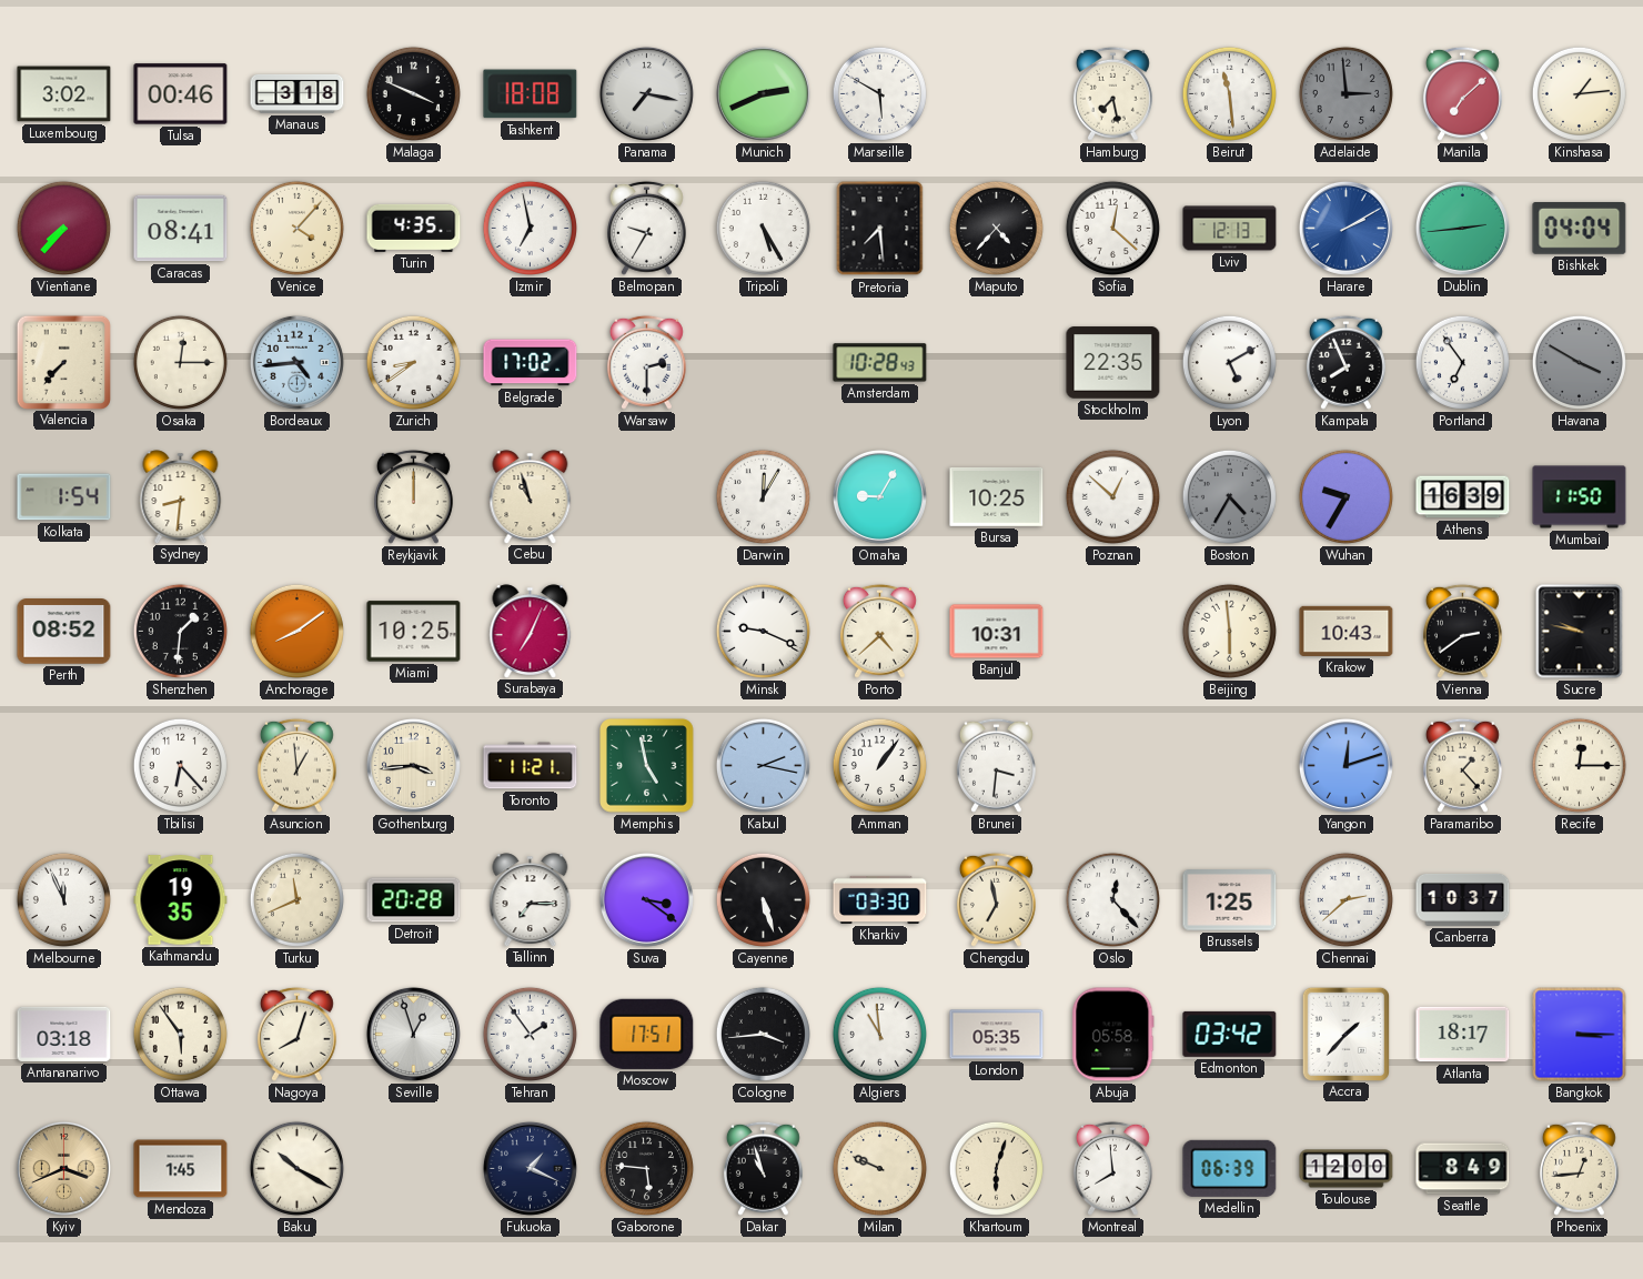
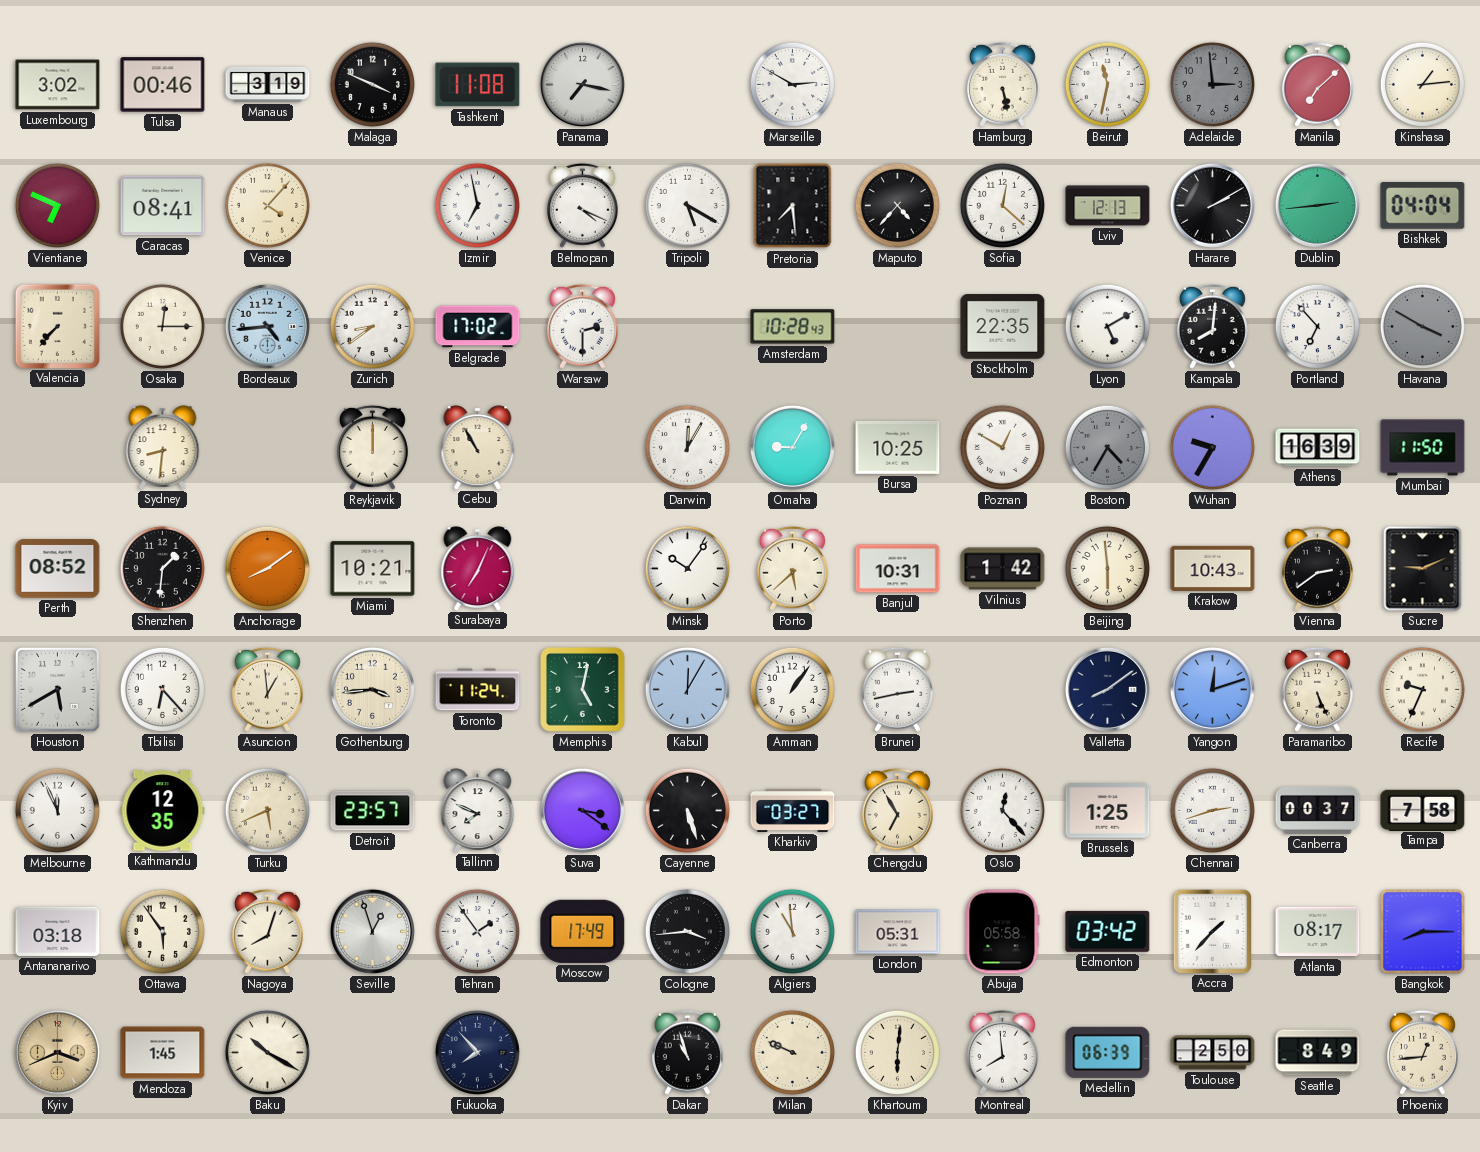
Manaus: 3:18 -> 3:19
Tashkent: 18:08 -> 11:08
Munich: 2:41 -> none
Marseille: 5:50 -> 2:50
Hamburg: 7:28 -> 5:28
Beirut: 11:29 -> 11:32
Vientiane: 7:37 -> 6:49
Turin: 4:35 -> none
Belmopan: 9:35 -> 4:19
Tripoli: 5:25 -> 5:20
Harare dial: blue -> black
Kampala: 7:56 -> 8:01
Portland: 6:54 -> 6:53
Kolkata: 1:54 -> none
Cebu: 10:57 -> 10:55
Poznan: 12:52 -> 12:50
Miami: 10:25 -> 10:21
Minsk: 9:19 -> 10:06
Porto: 4:38 -> 5:38
Vilnius: none -> 1:42
Sucre: 9:47 -> 9:11
Houston: none -> 5:40
Toronto: 11:21 -> 11:24
Memphis: 4:58 -> 5:02
Kabul: 2:17 -> 12:05
Brunei: 3:31 -> 2:43
Valletta: none -> 8:09
Paramaribo: 1:23 -> 5:26
Recife: 12:15 -> 9:34
Kathmandu: 19:35 -> 12:35
Turku: 11:41 -> 5:41
Detroit: 20:28 -> 23:57
Tallinn: 7:15 -> 7:49
Kharkiv: 03:30 -> 03:27
Chengdu: 6:58 -> 6:55
Chennai: 2:38 -> 2:42
Canberra: 10:37 -> 00:37
Tampa: none -> 7:58
Moscow: 17:51 -> 17:49
London: 05:35 -> 05:31
Atlanta: 18:17 -> 08:17
Bangkok: 3:15 -> 8:15
Fukuoka: 1:19 -> 7:53
Gaborone: 5:46 -> none
Khartoum: 6:03 -> 6:01
Toulouse: 12:00 -> 2:50
